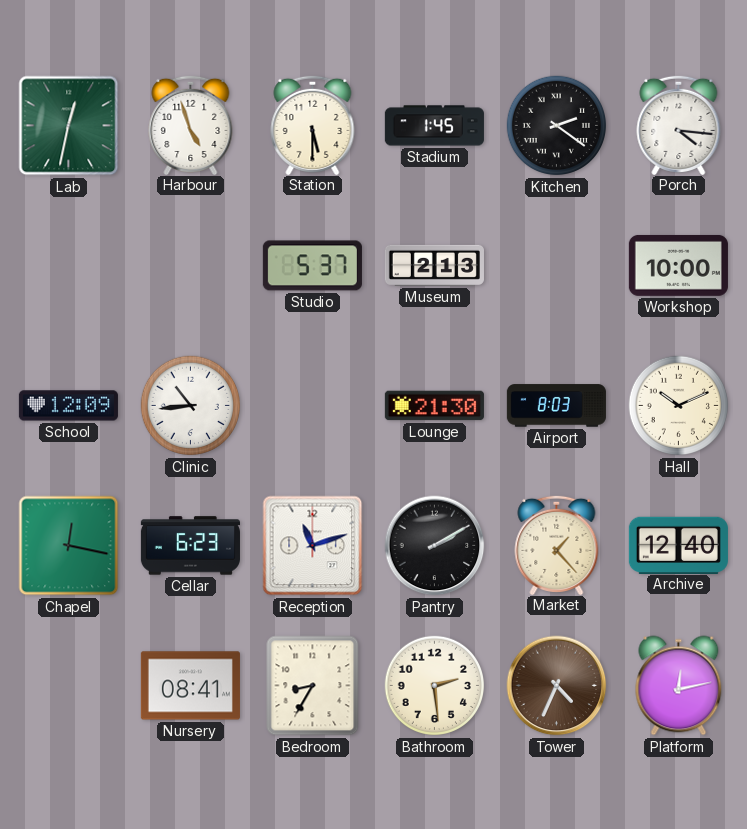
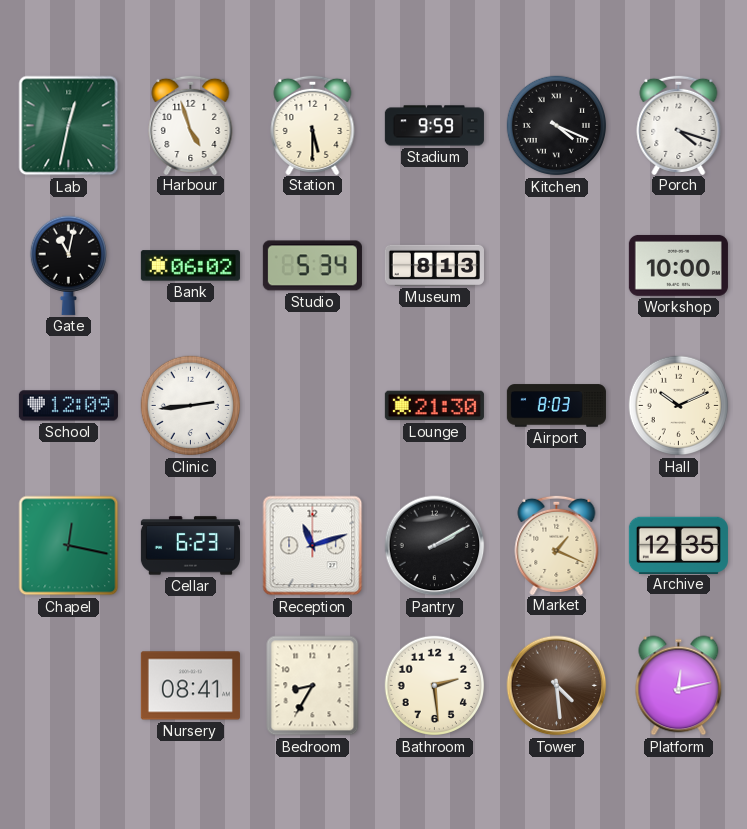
Stadium: 1:45 -> 9:59
Kitchen: 2:21 -> 4:19
Porch: 4:16 -> 4:18
Gate: none -> 11:02
Bank: none -> 06:02
Studio: 5:37 -> 5:34
Museum: 2:13 -> 8:13
Clinic: 10:44 -> 2:44
Market: 1:23 -> 1:19
Archive: 12:40 -> 12:35
Tower: 4:34 -> 4:29
